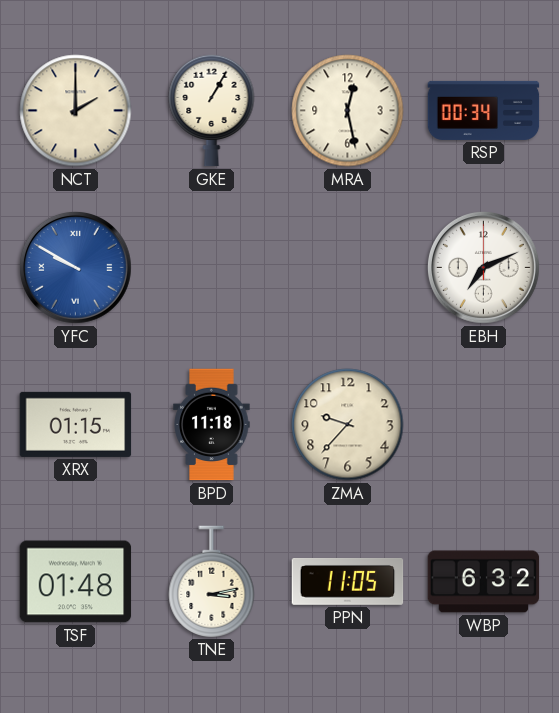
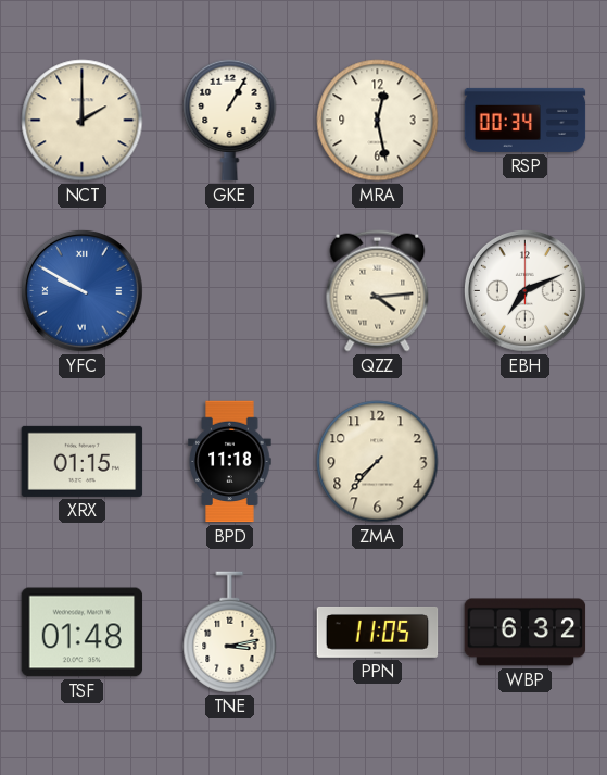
QZZ: none -> 4:14
ZMA: 9:37 -> 7:37
